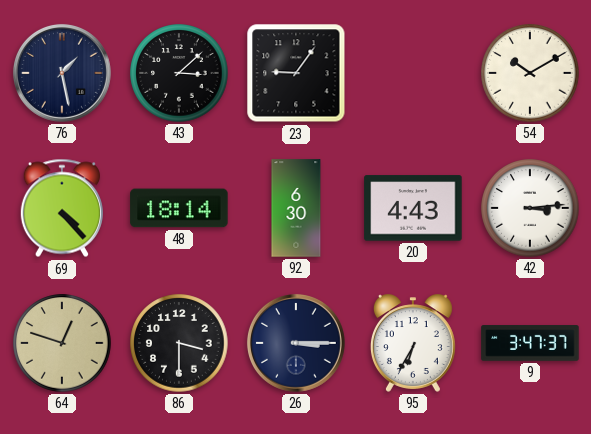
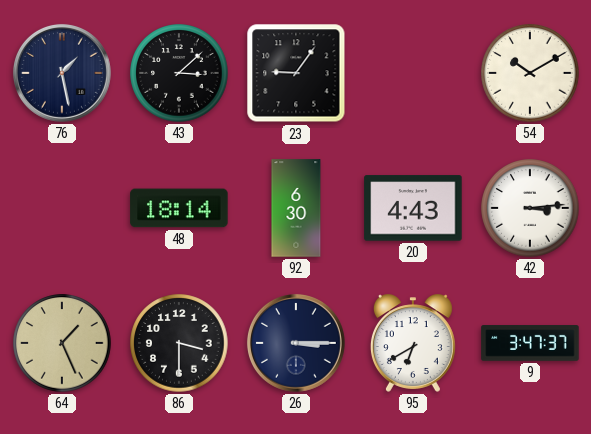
69: 4:23 -> none
64: 12:48 -> 1:26
95: 6:35 -> 6:40
